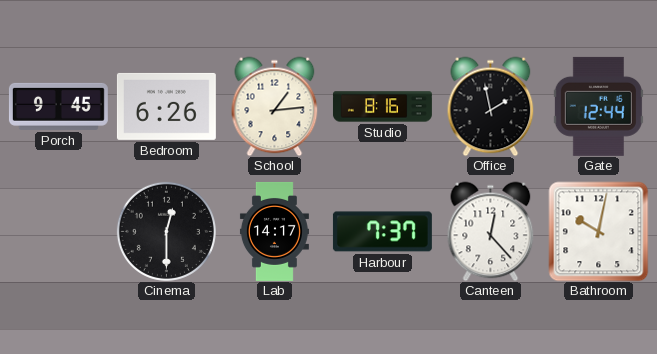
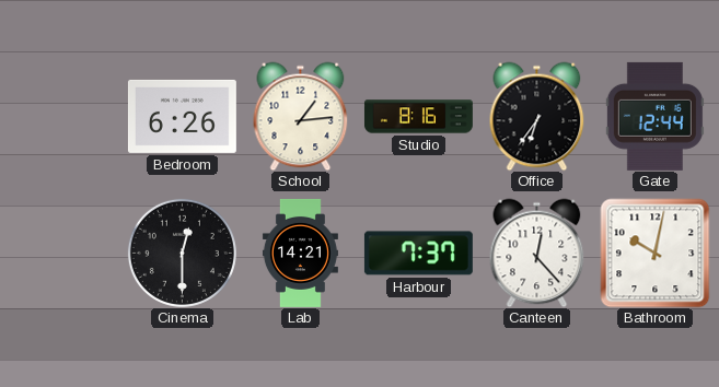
Porch: 9:45 -> none
Office: 1:58 -> 6:36
Lab: 14:17 -> 14:21
